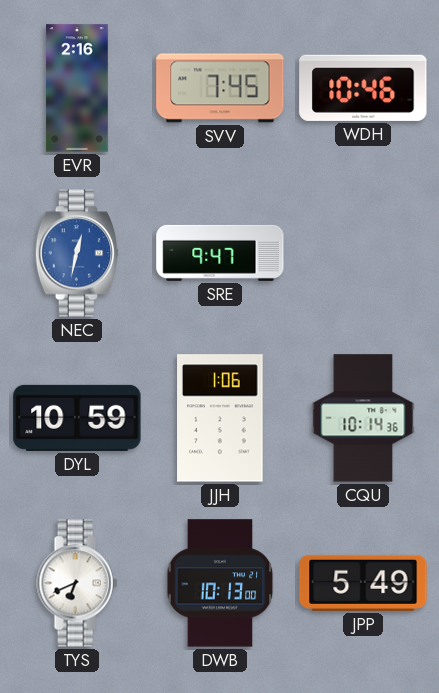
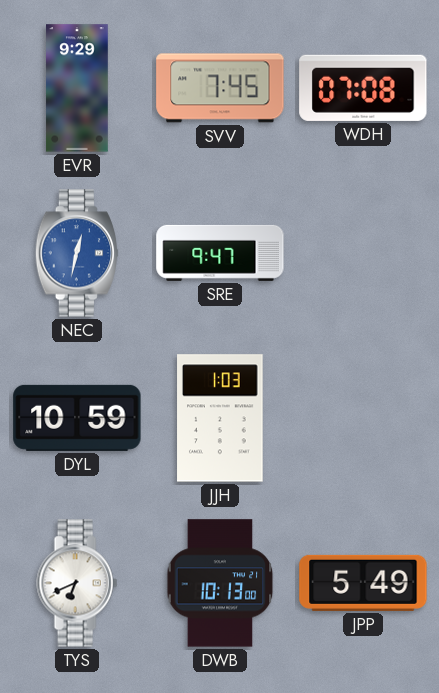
EVR: 2:16 -> 9:29
WDH: 10:46 -> 07:08
JJH: 1:06 -> 1:03
CQU: 10:14 -> none
